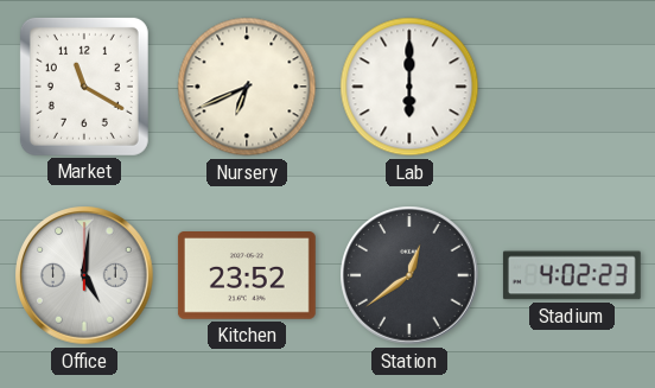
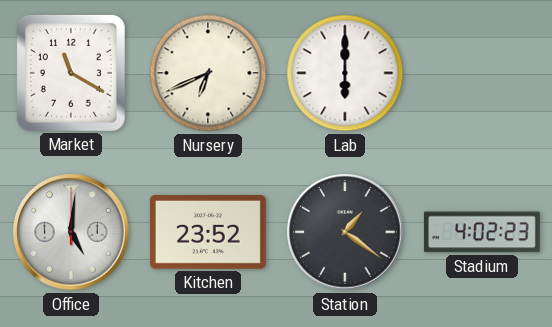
Station: 12:39 -> 1:21
